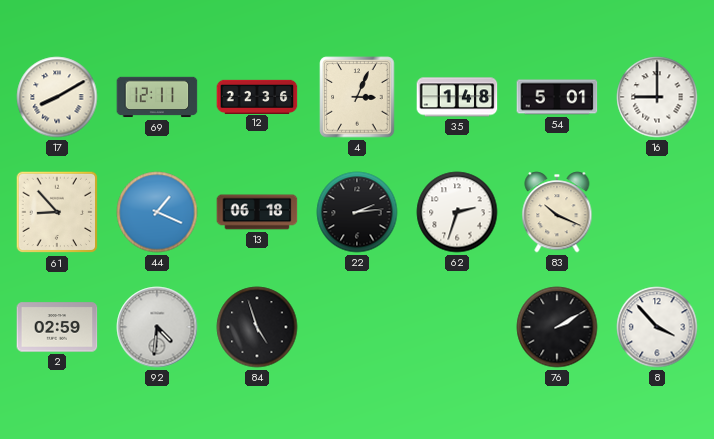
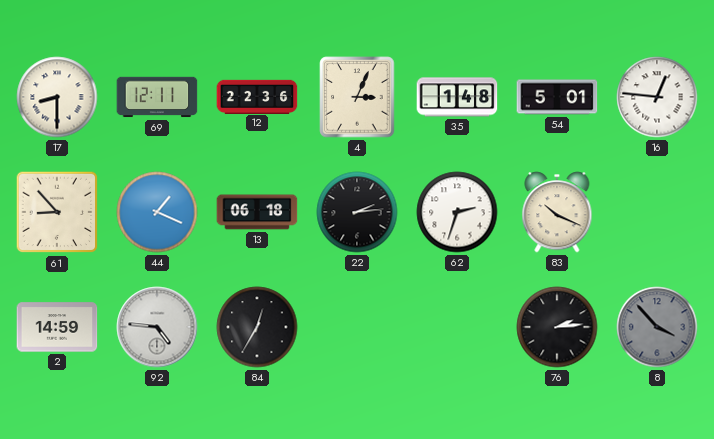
17: 8:10 -> 8:30
16: 9:00 -> 12:46
2: 02:59 -> 14:59
92: 4:31 -> 4:46
84: 4:57 -> 12:35
76: 2:10 -> 2:14
8 dial: white -> grey
